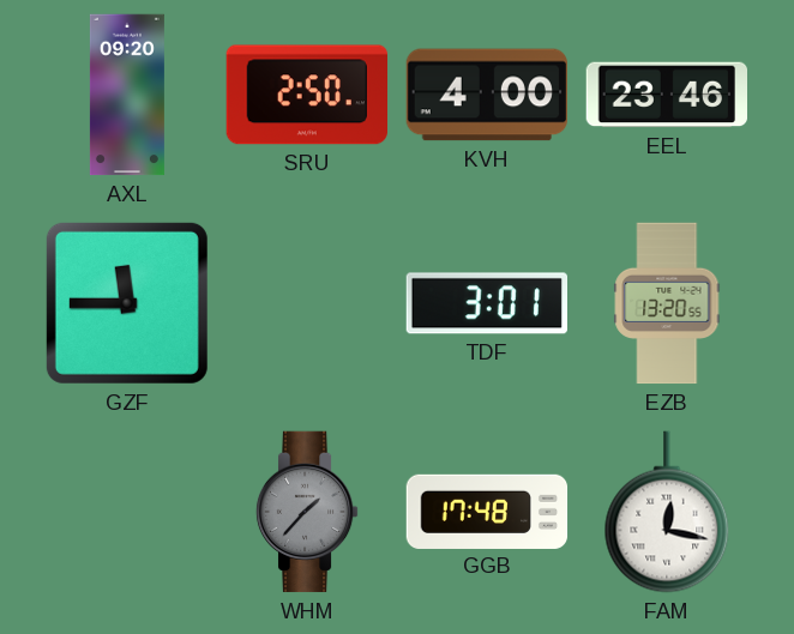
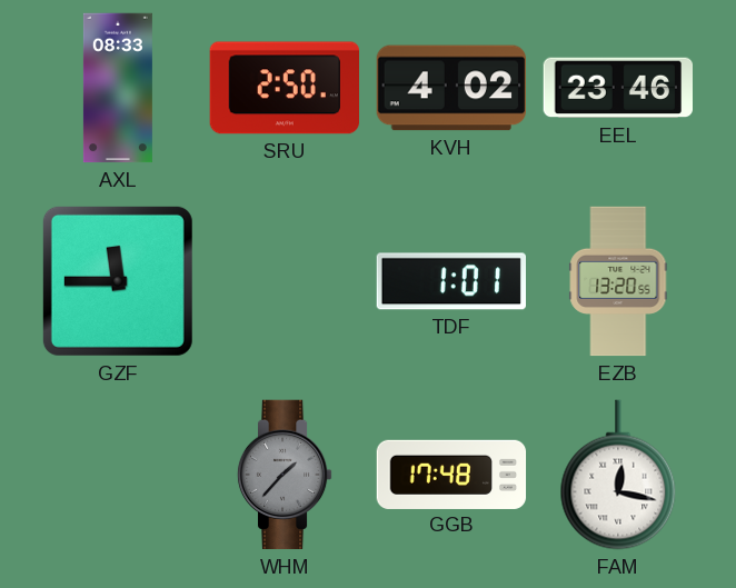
AXL: 09:20 -> 08:33
KVH: 4:00 -> 4:02
TDF: 3:01 -> 1:01
